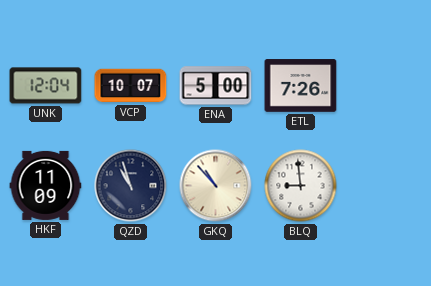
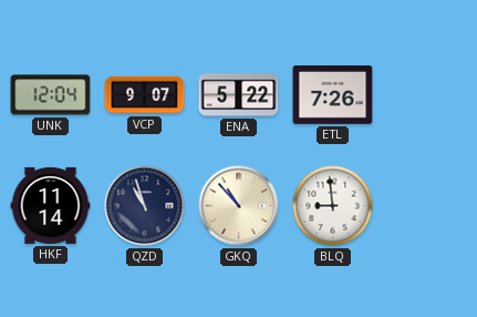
VCP: 10:07 -> 9:07
ENA: 5:00 -> 5:22
HKF: 11:09 -> 11:14
